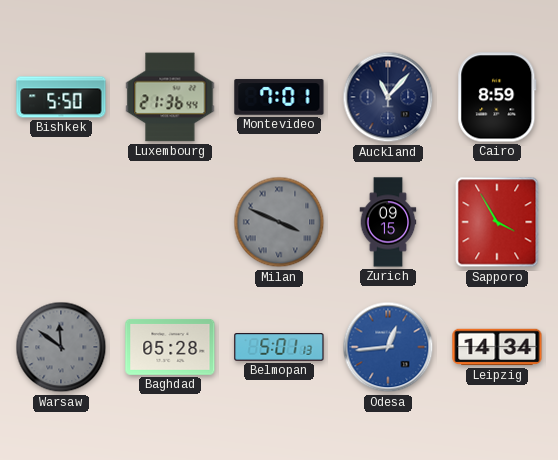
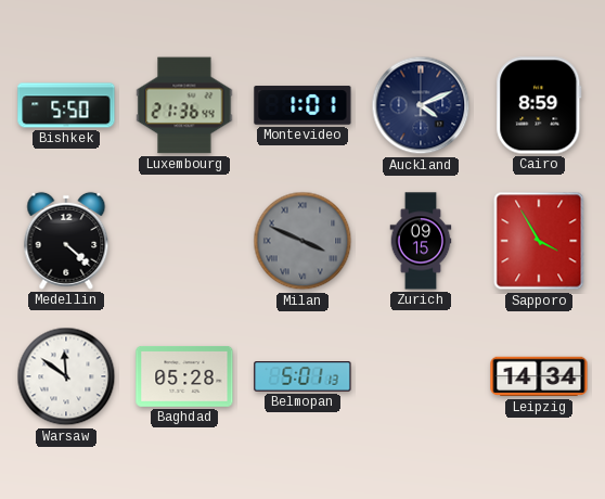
Montevideo: 7:01 -> 1:01
Auckland: 11:07 -> 4:11
Medellin: none -> 4:22
Warsaw dial: grey -> white
Odesa: 12:44 -> none
